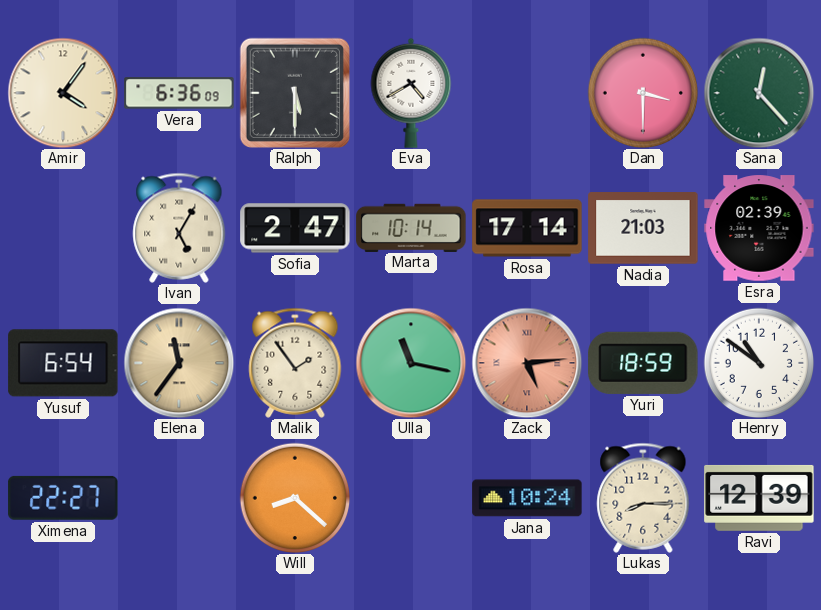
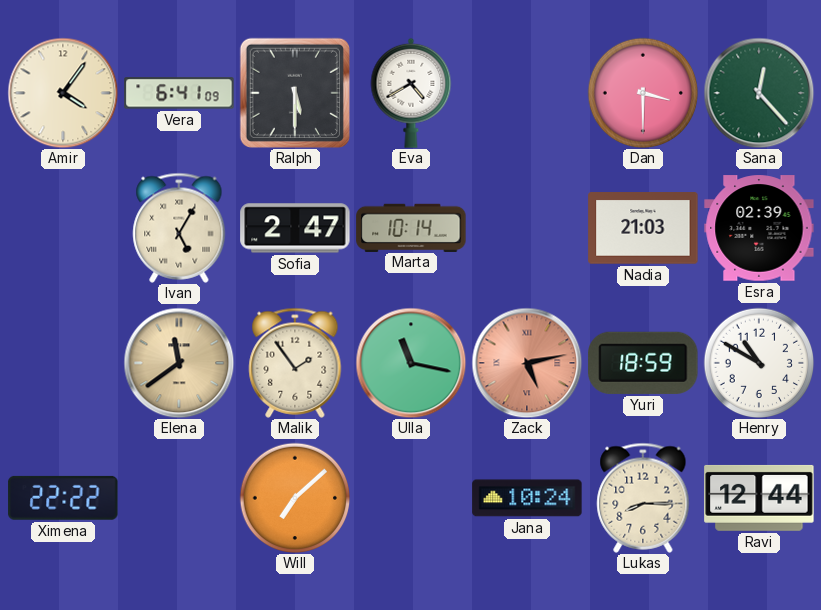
Vera: 6:36 -> 6:41
Rosa: 17:14 -> none
Yusuf: 6:54 -> none
Elena: 11:36 -> 11:39
Zack: 5:14 -> 5:13
Henry: 10:51 -> 10:50
Ximena: 22:27 -> 22:22
Will: 8:22 -> 7:08
Ravi: 12:39 -> 12:44
